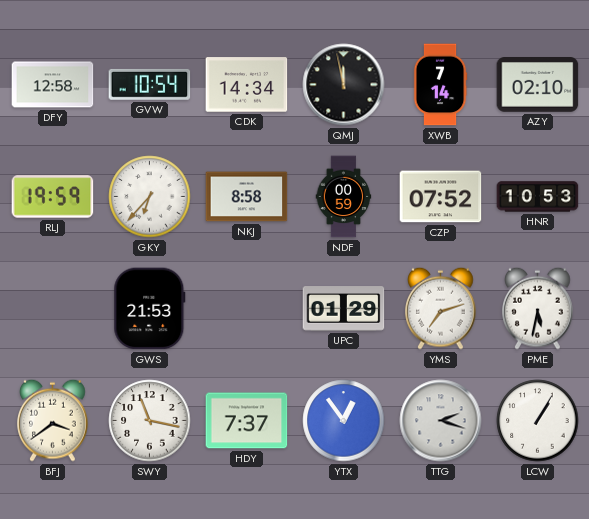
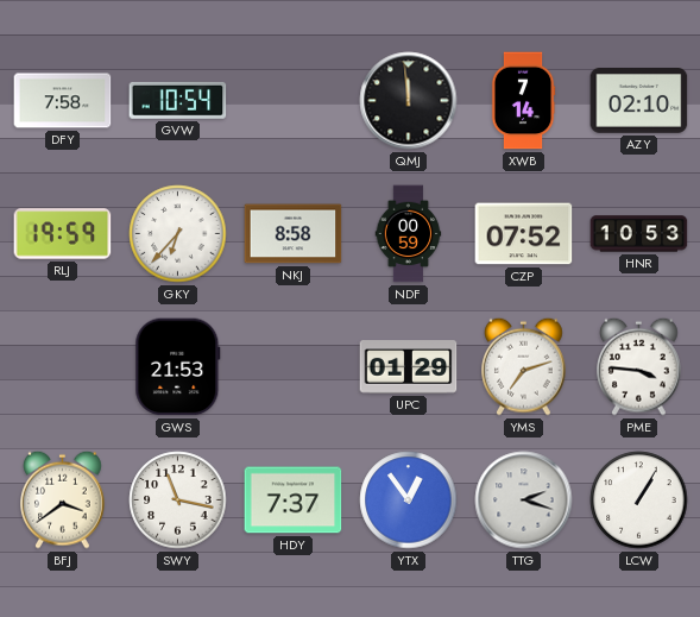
DFY: 12:58 -> 7:58
CDK: 14:34 -> none
QMJ: 11:58 -> 11:59
PME: 5:32 -> 3:46
